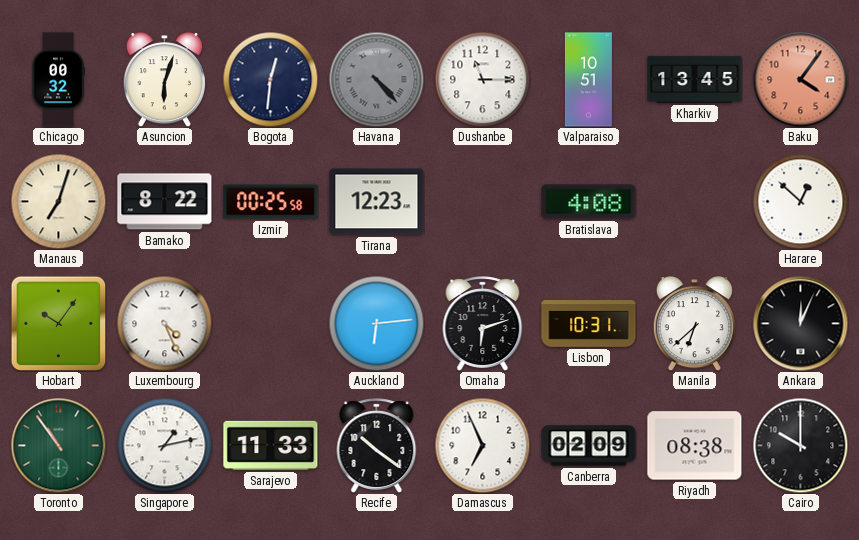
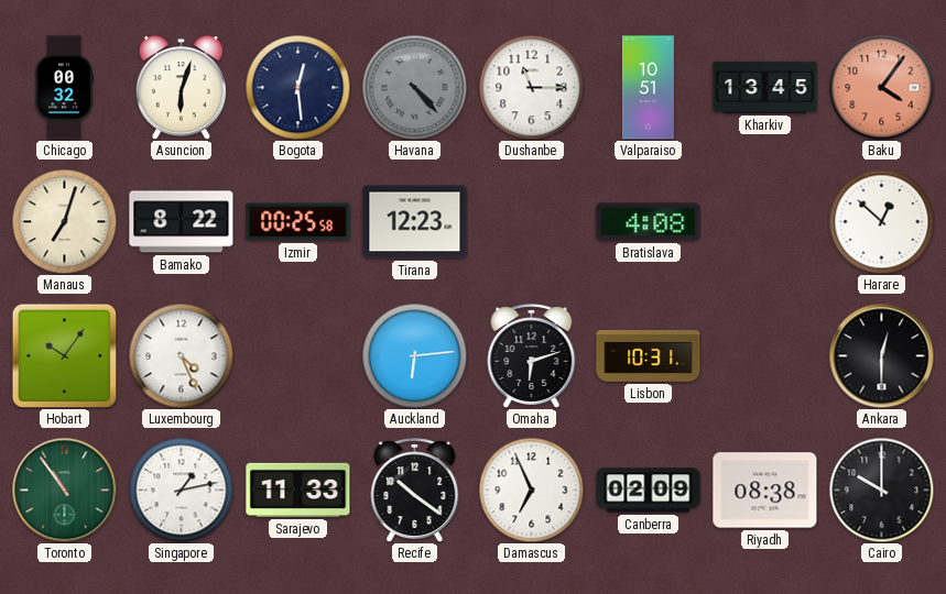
Bogota: 12:31 -> 12:29
Manila: 6:38 -> none
Ankara: 12:04 -> 12:30
